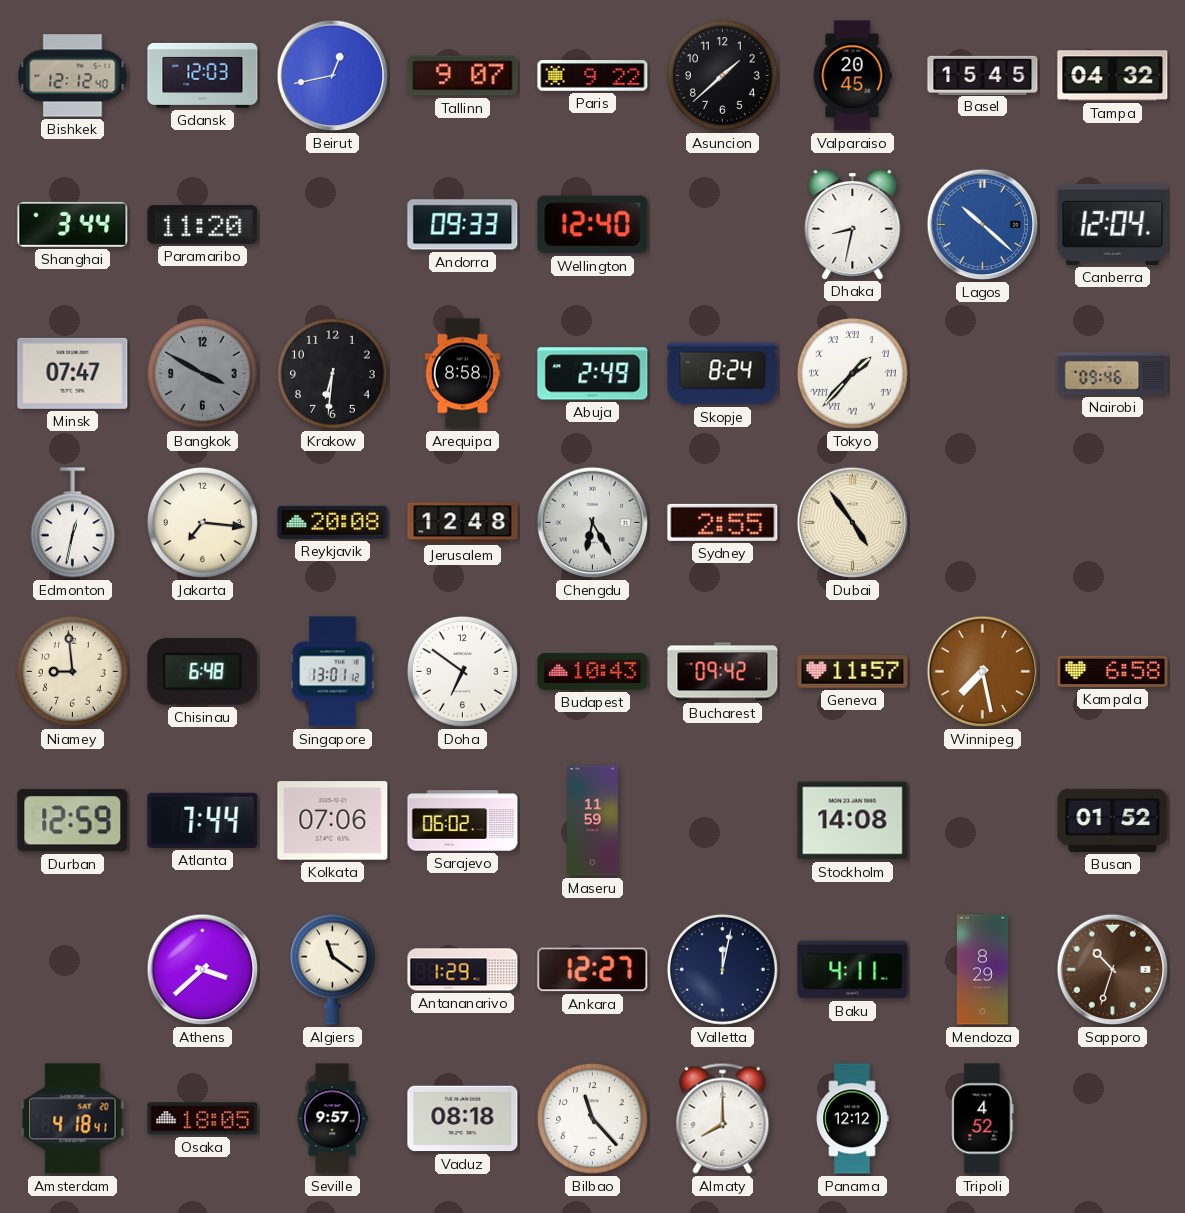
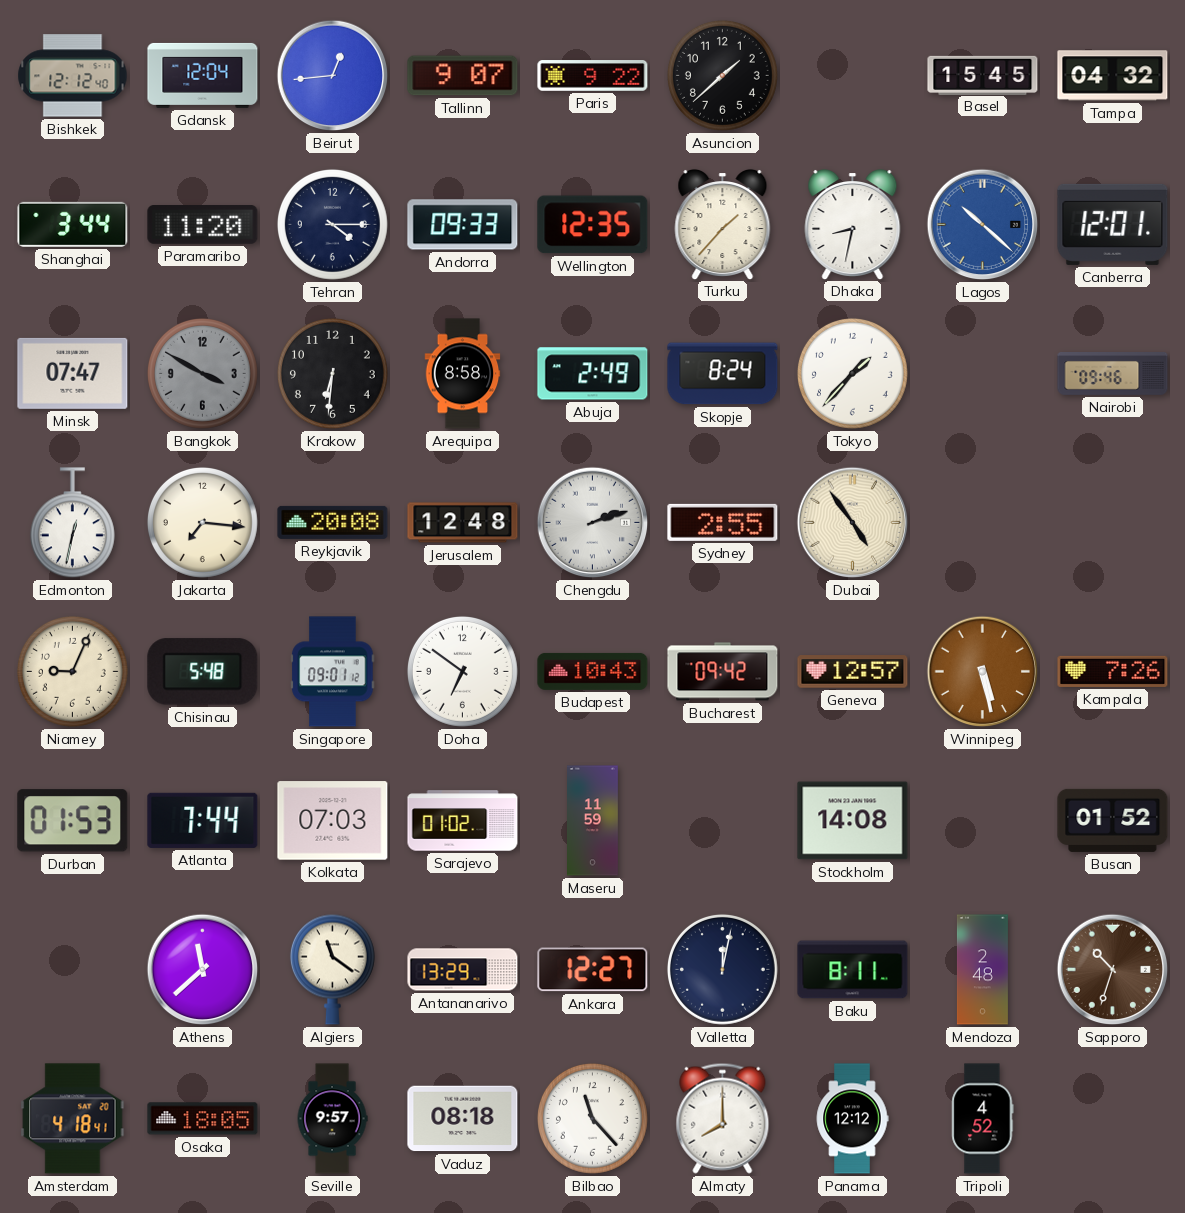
Gdansk: 12:03 -> 12:04
Beirut: 12:43 -> 12:44
Valparaiso: 20:45 -> none
Tehran: none -> 4:15
Wellington: 12:40 -> 12:35
Turku: none -> 1:37
Canberra: 12:04 -> 12:01
Tokyo numerals: Roman -> Arabic
Chengdu: 6:25 -> 2:12
Niamey: 8:59 -> 9:04
Chisinau: 6:48 -> 5:48
Singapore: 13:01 -> 09:01
Geneva: 11:57 -> 12:57
Winnipeg: 7:28 -> 5:28
Kampala: 6:58 -> 7:26
Durban: 12:59 -> 01:53
Kolkata: 07:06 -> 07:03
Sarajevo: 06:02 -> 01:02
Athens: 3:38 -> 11:38
Antananarivo: 1:29 -> 13:29
Baku: 4:11 -> 8:11
Mendoza: 8:29 -> 2:48
